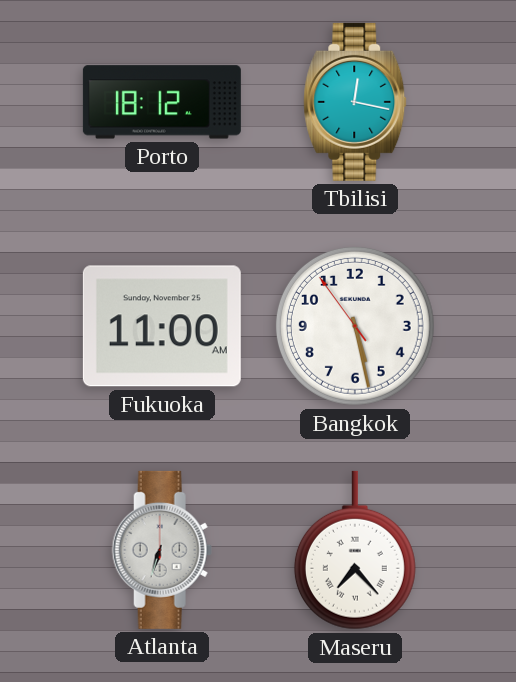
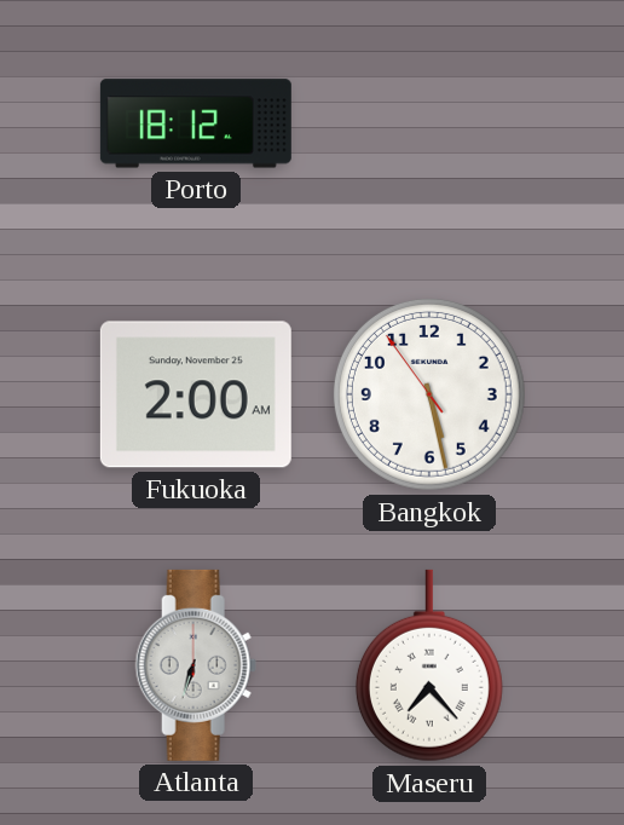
Tbilisi: 12:17 -> none
Fukuoka: 11:00 -> 2:00
